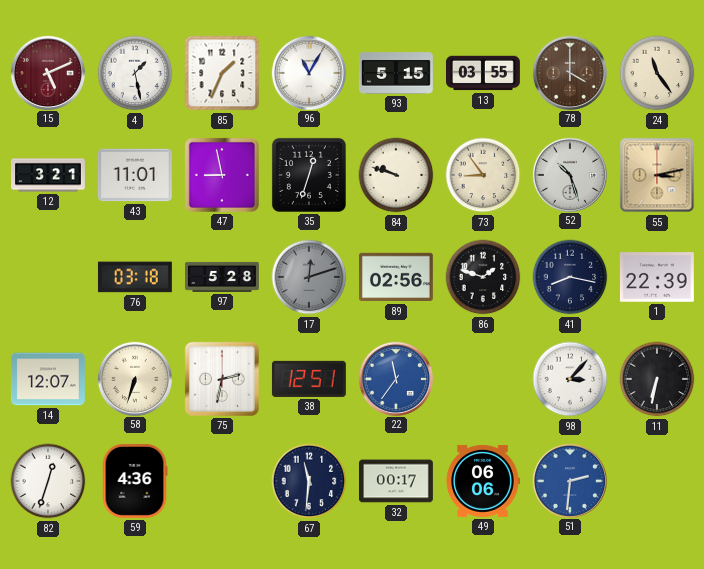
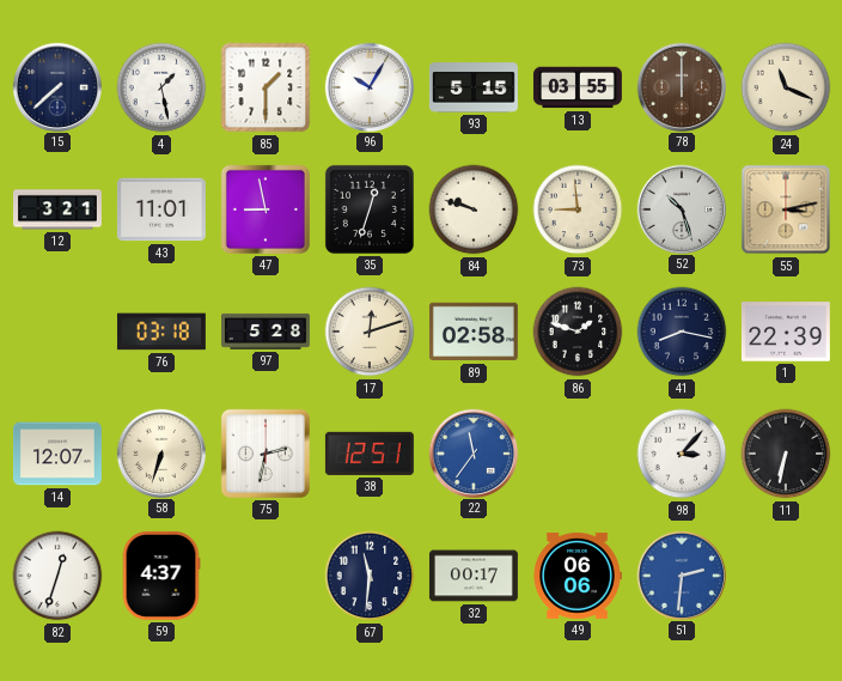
15: 5:11 -> 7:38
15 dial: burgundy -> navy
85: 1:34 -> 1:30
96: 11:05 -> 10:05
78: 4:00 -> 12:00
24: 11:24 -> 11:19
73: 8:54 -> 8:59
17 dial: grey -> cream
89: 02:56 -> 02:58
59: 4:36 -> 4:37
